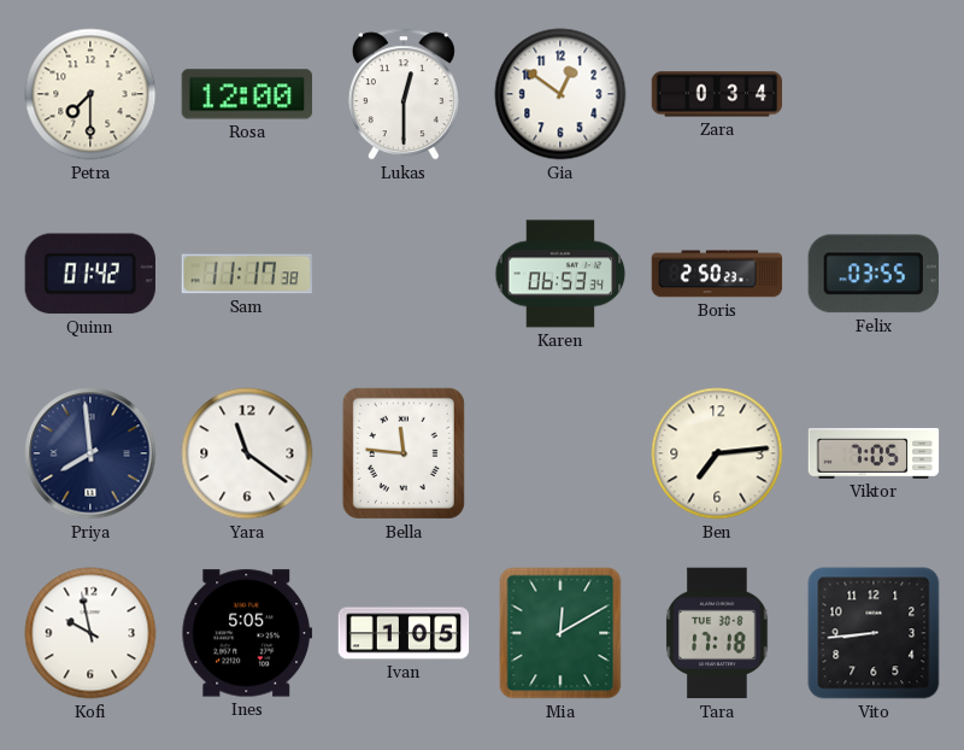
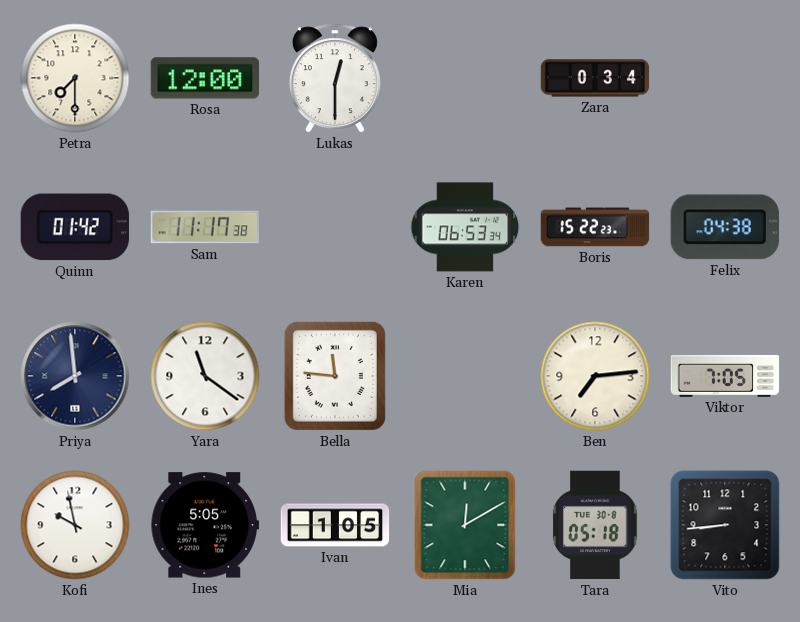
Gia: 12:51 -> none
Boris: 2:50 -> 15:22
Felix: 03:55 -> 04:38
Tara: 17:18 -> 05:18
